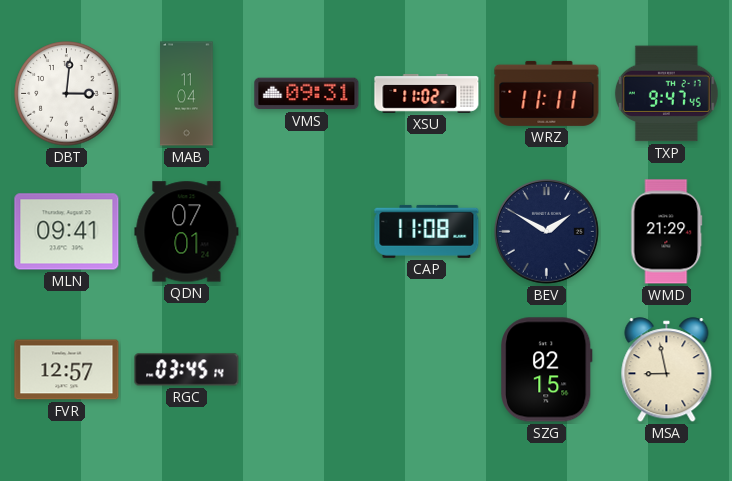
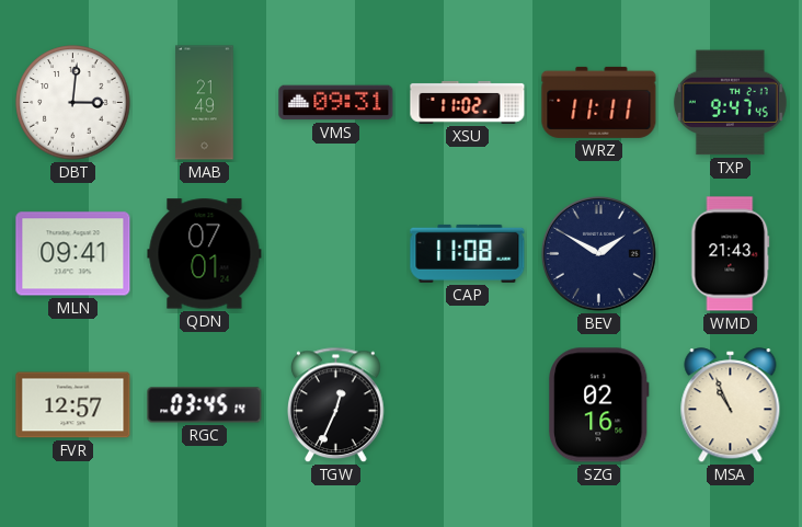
MAB: 11:04 -> 21:49
WMD: 21:29 -> 21:43
TGW: none -> 12:34
SZG: 02:15 -> 02:16
MSA: 8:58 -> 10:56
